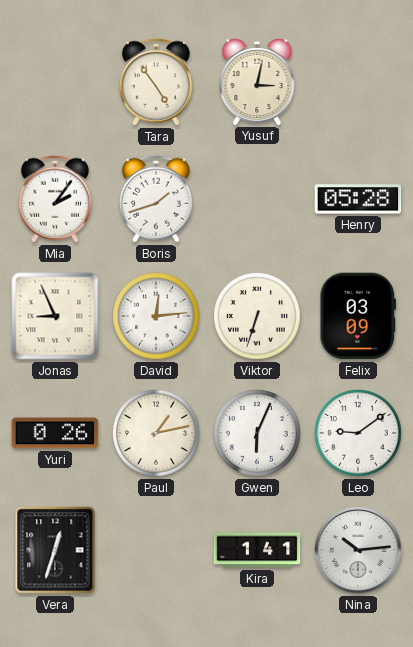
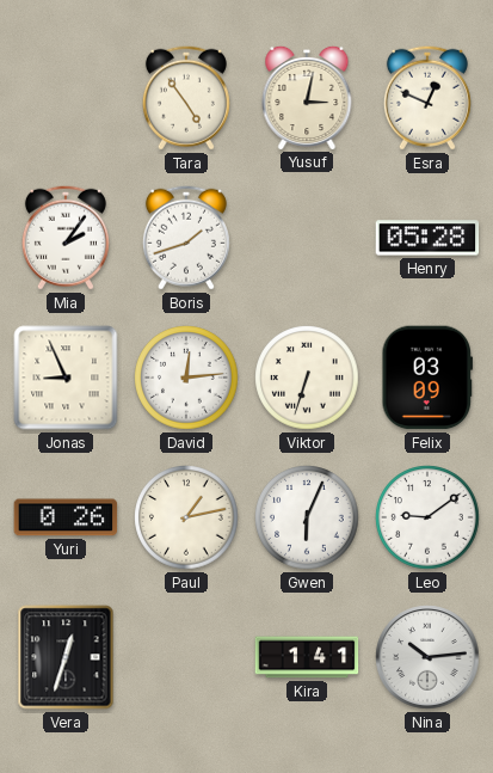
Esra: none -> 12:49
